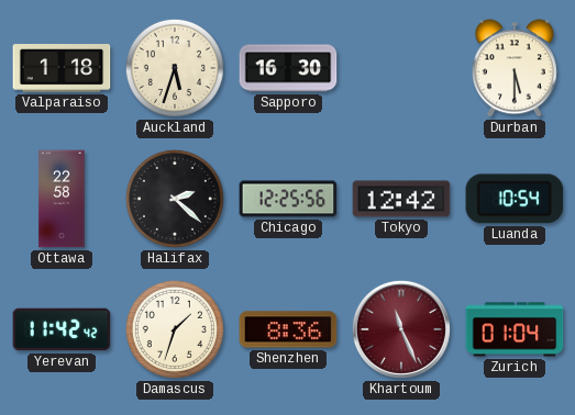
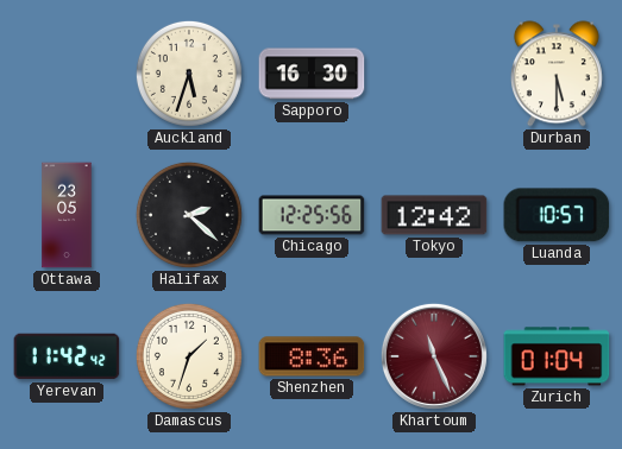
Valparaiso: 1:18 -> none
Ottawa: 22:58 -> 23:05
Luanda: 10:54 -> 10:57
